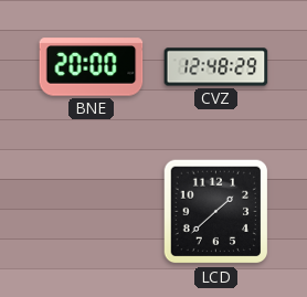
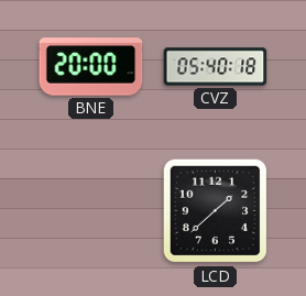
CVZ: 12:48 -> 05:40
